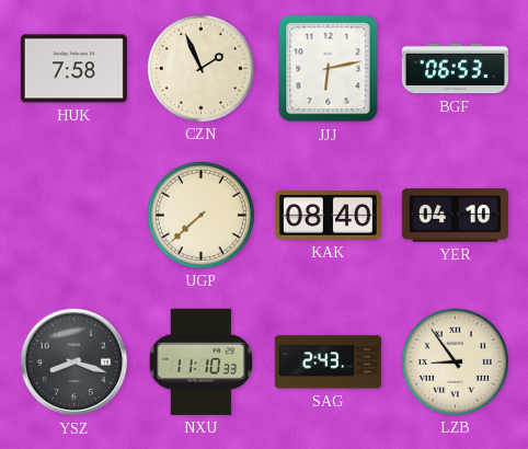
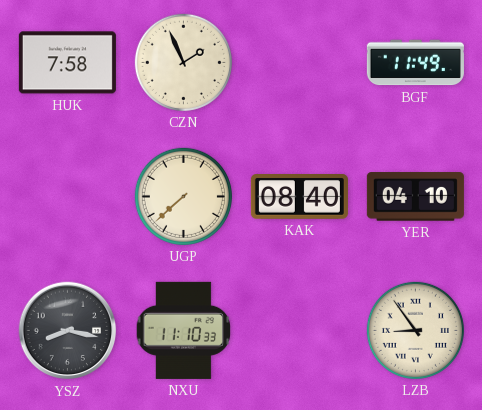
JJJ: 6:13 -> none
BGF: 06:53 -> 11:49
YSZ: 8:18 -> 8:17
SAG: 2:43 -> none
